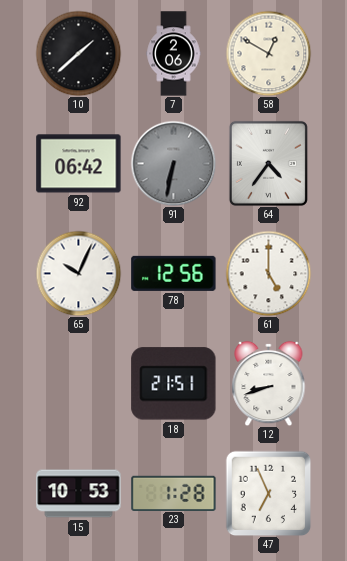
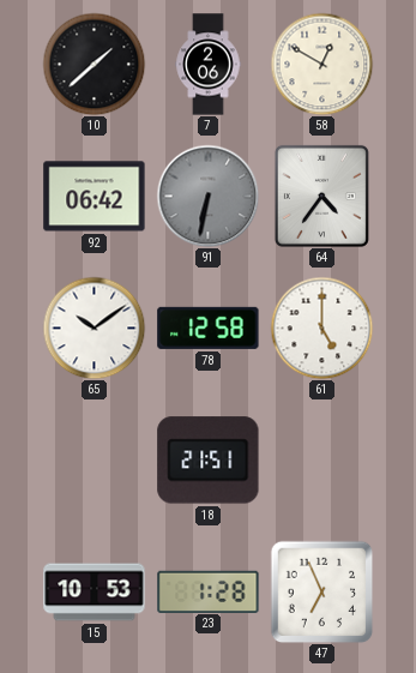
65: 10:04 -> 10:09
78: 12:56 -> 12:58
12: 8:42 -> none
